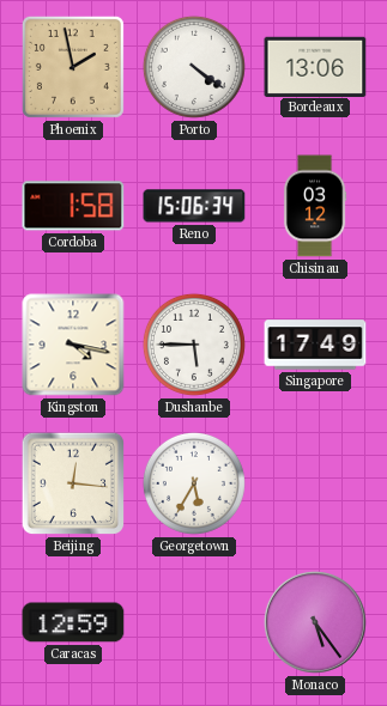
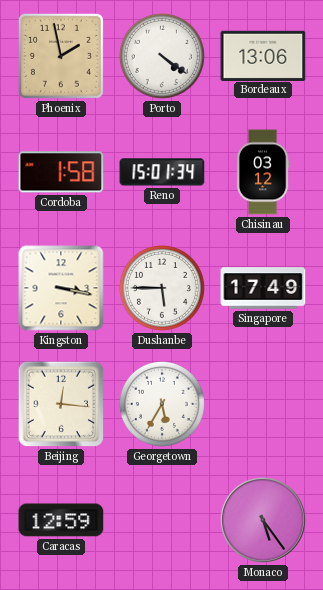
Reno: 15:06 -> 15:01
Kingston: 4:17 -> 3:17
